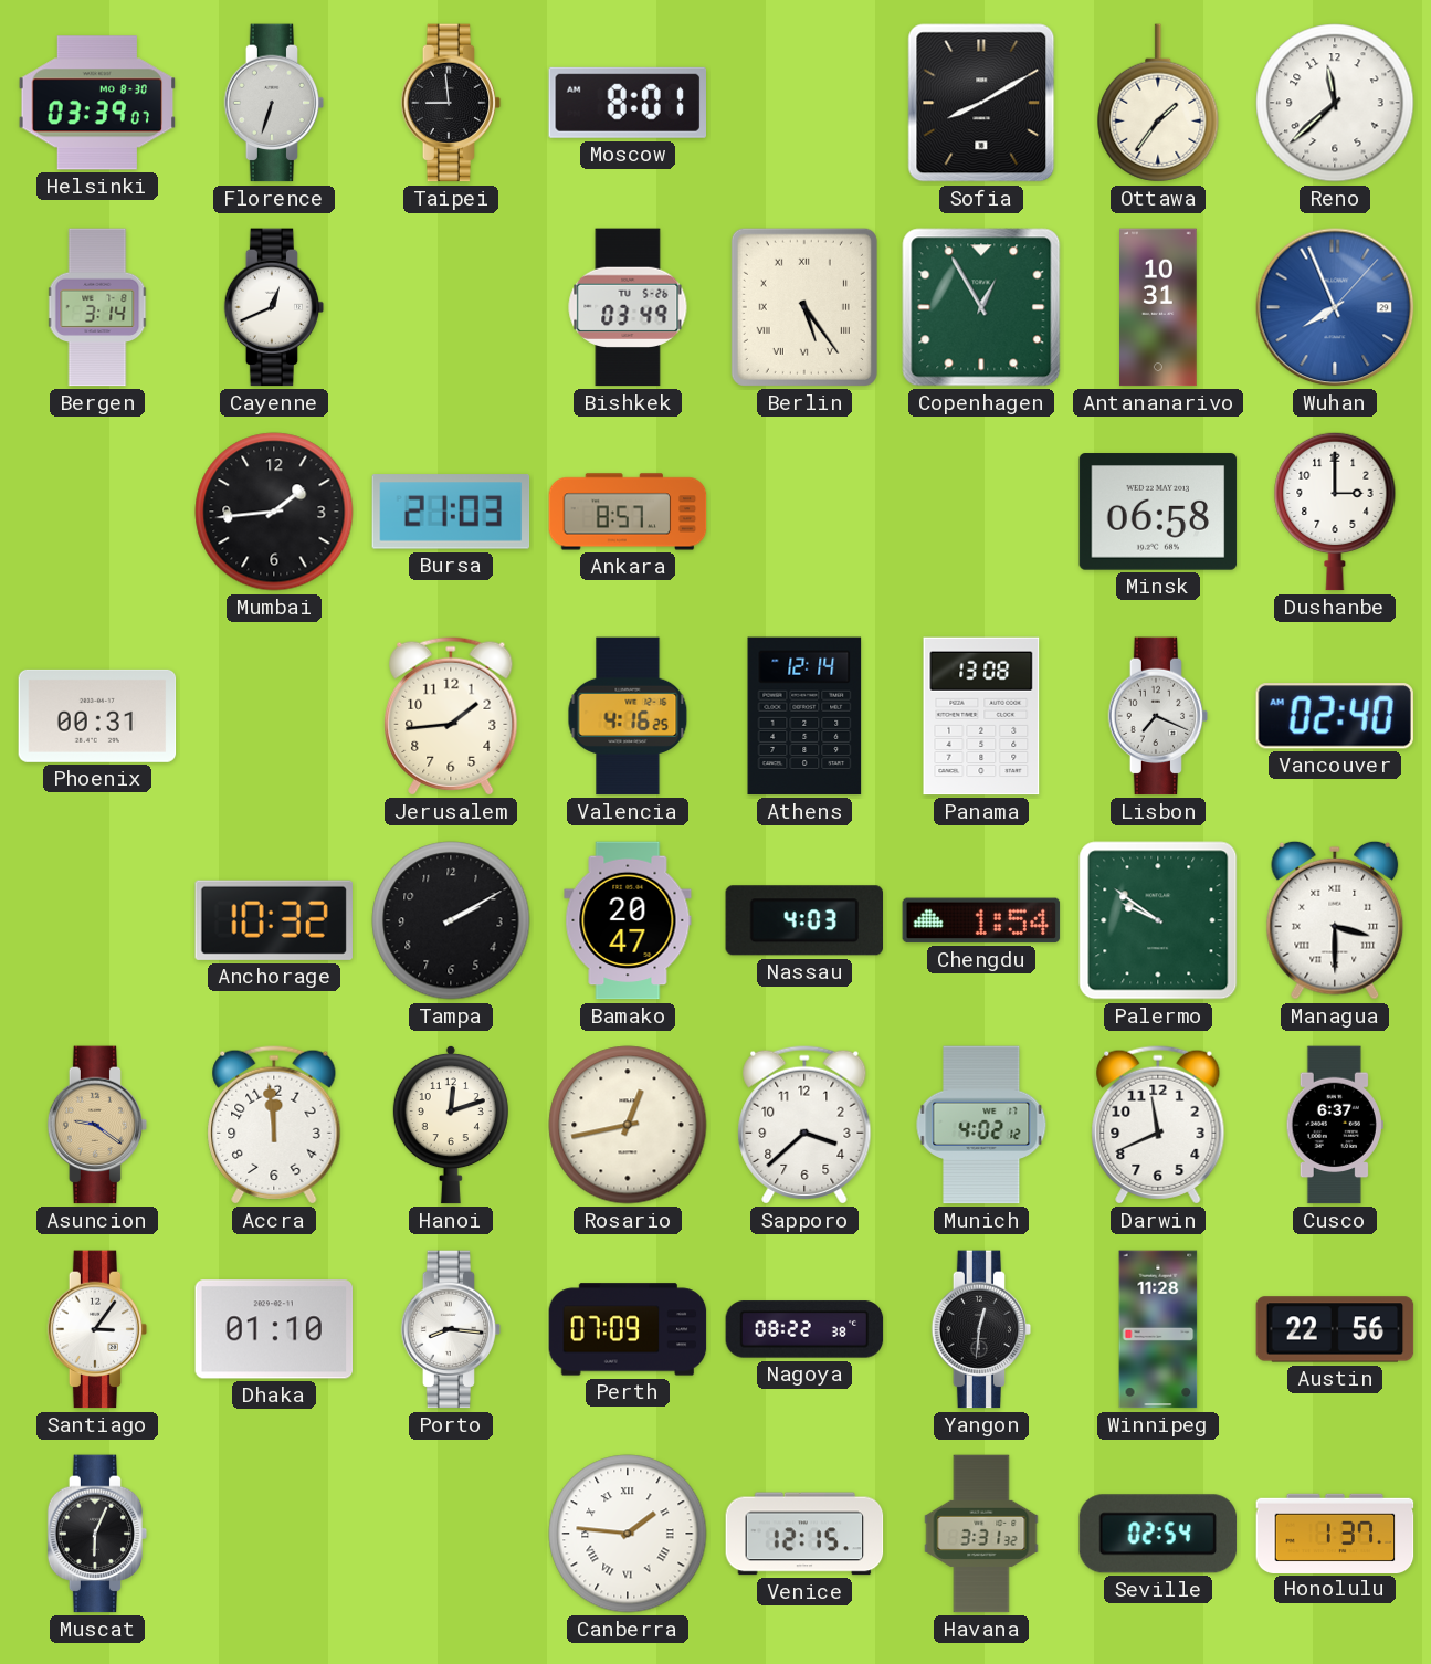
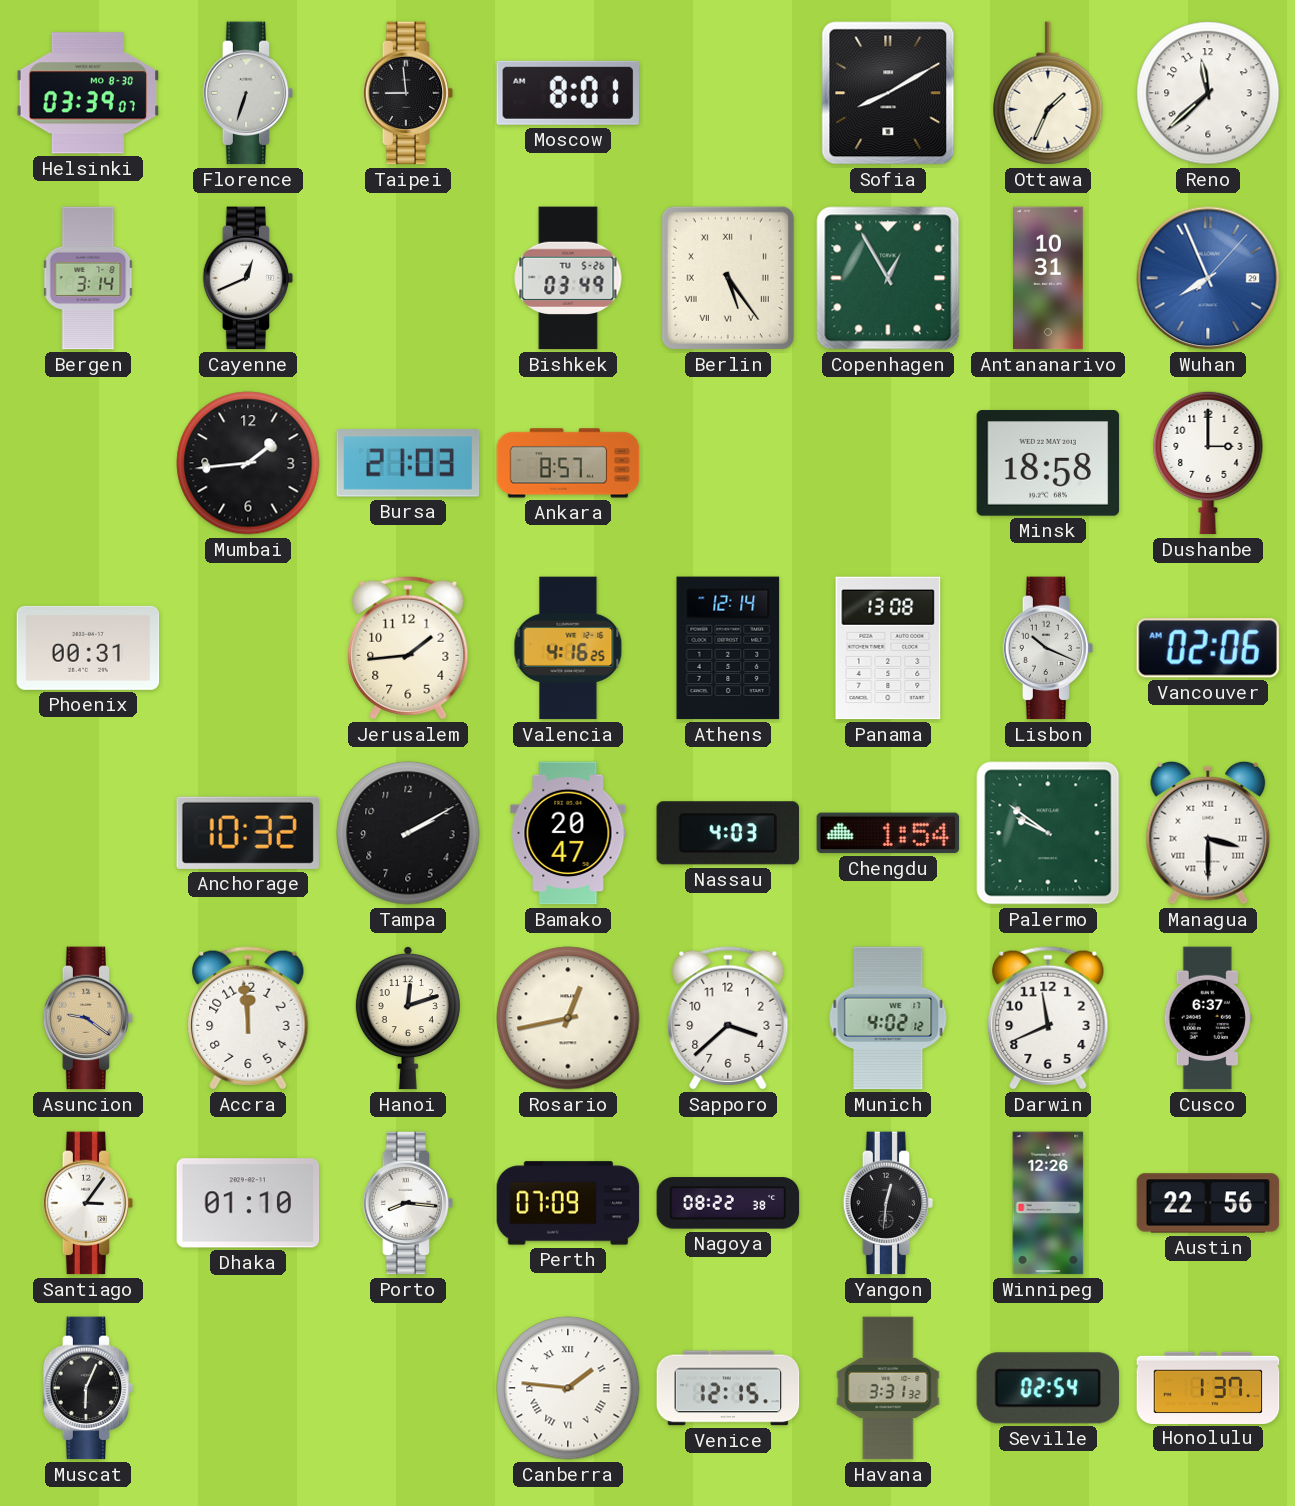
Ottawa: 1:36 -> 1:34
Minsk: 06:58 -> 18:58
Lisbon: 7:19 -> 10:19
Vancouver: 02:40 -> 02:06
Winnipeg: 11:28 -> 12:26
